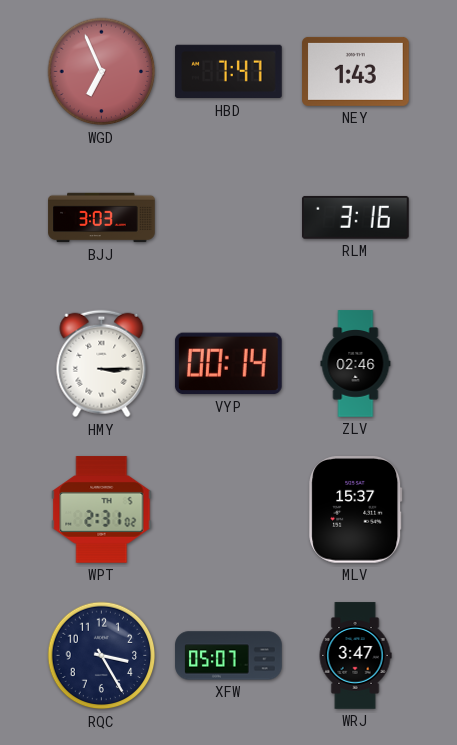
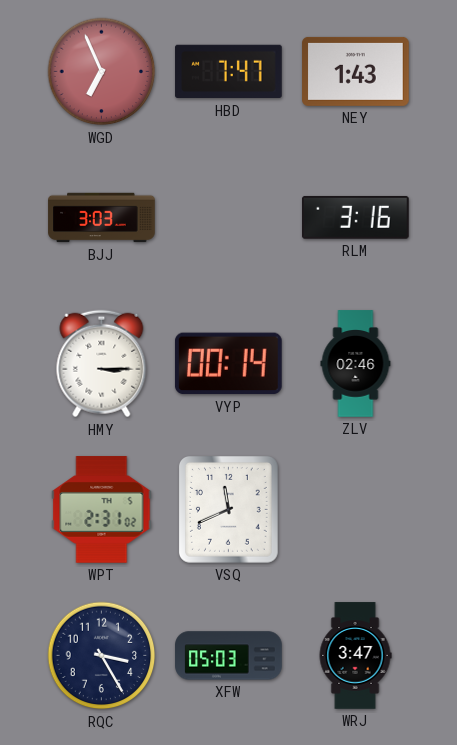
VSQ: none -> 11:41
MLV: 15:37 -> none
XFW: 05:07 -> 05:03
